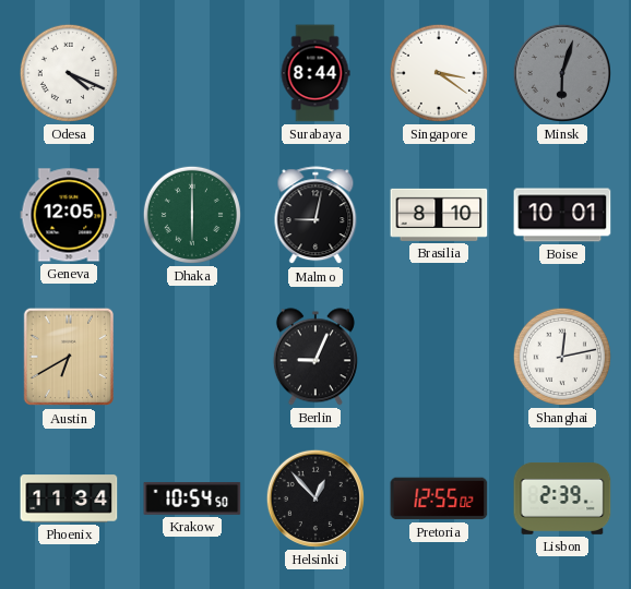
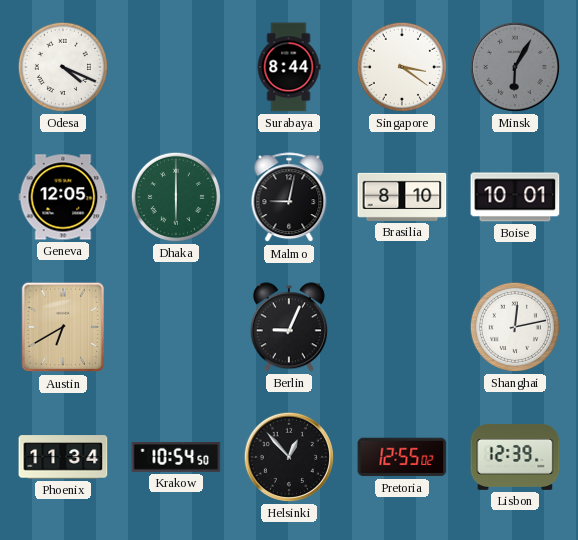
Minsk: 6:03 -> 6:05
Lisbon: 2:39 -> 12:39
